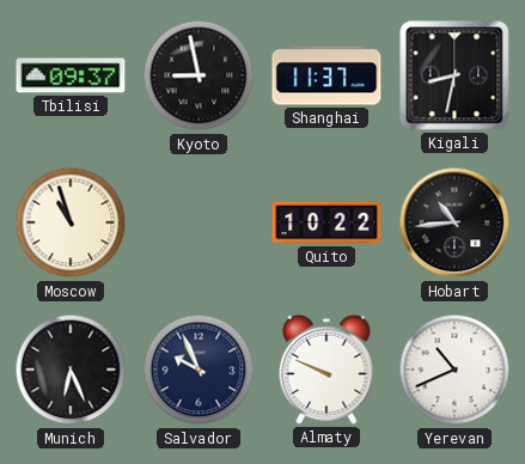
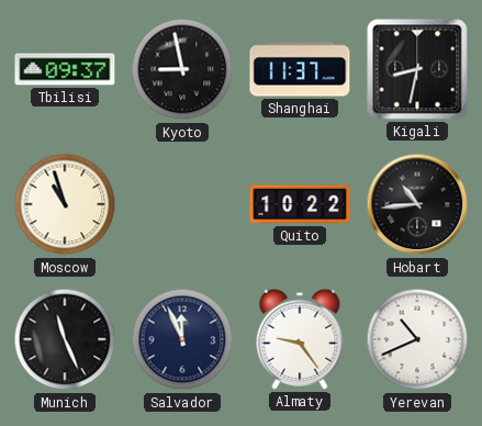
Munich: 6:26 -> 11:26
Salvador: 9:56 -> 11:56
Almaty: 9:49 -> 9:24
